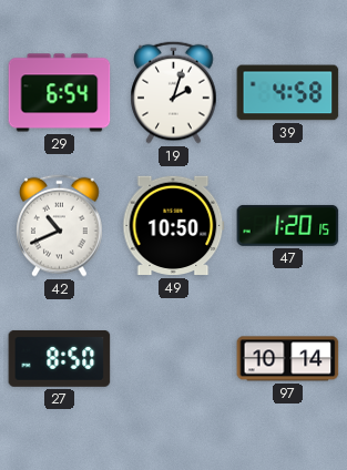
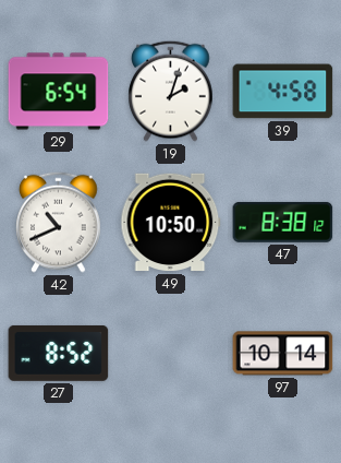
47: 1:20 -> 8:38
27: 8:50 -> 8:52
